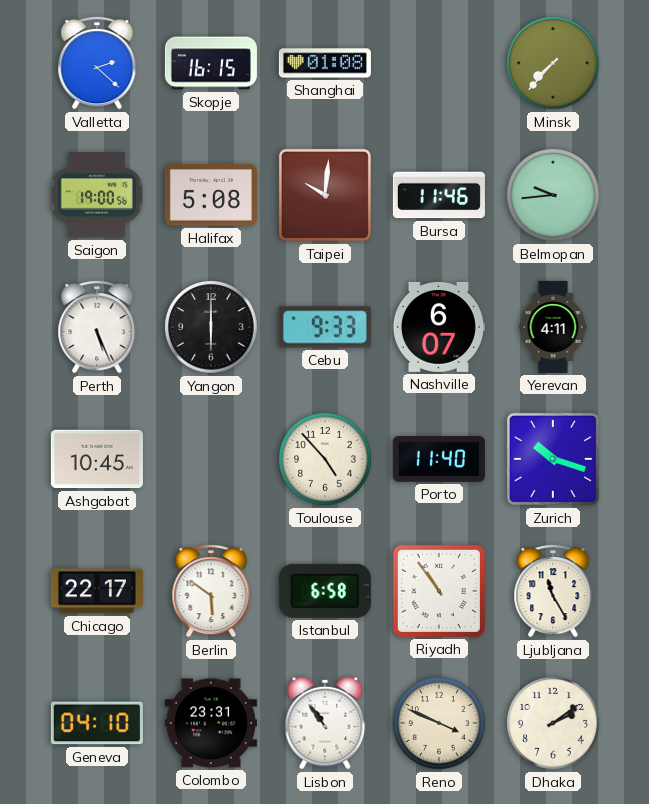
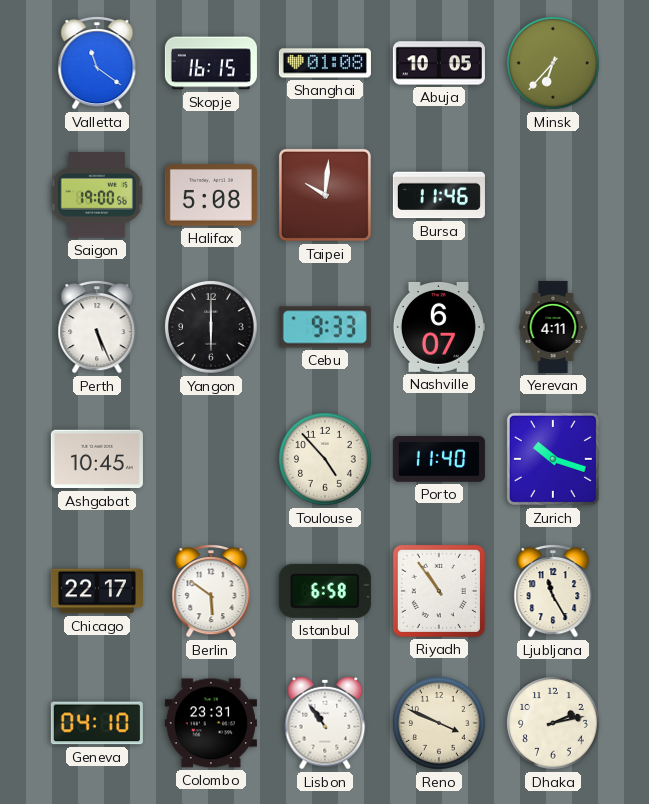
Valletta: 2:22 -> 11:21
Abuja: none -> 10:05
Minsk: 7:37 -> 6:37
Belmopan: 9:44 -> none
Dhaka: 2:09 -> 2:13
